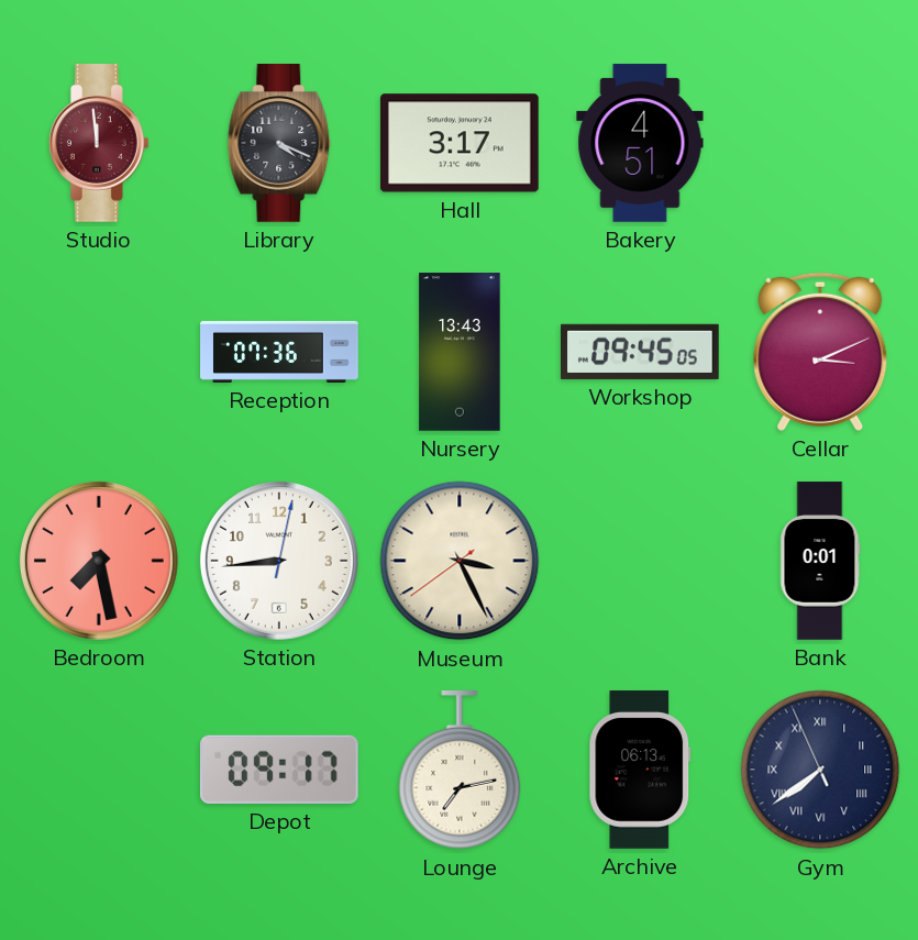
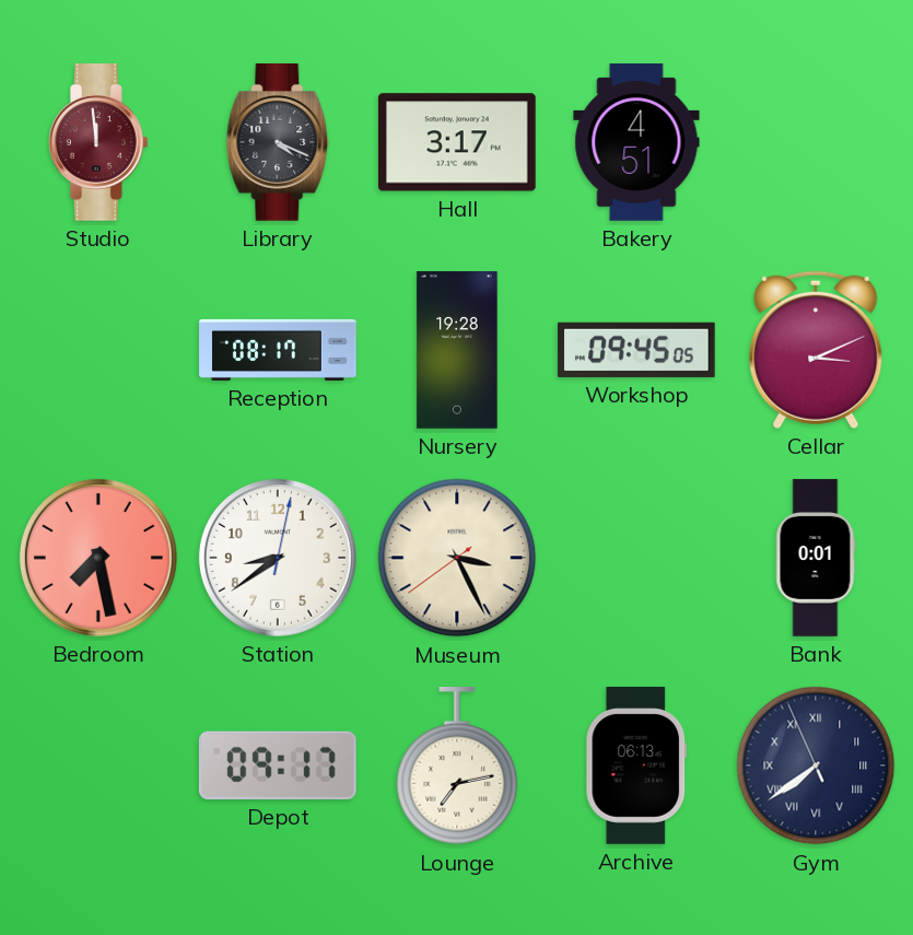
Reception: 07:36 -> 08:17
Nursery: 13:43 -> 19:28
Station: 8:44 -> 8:39
